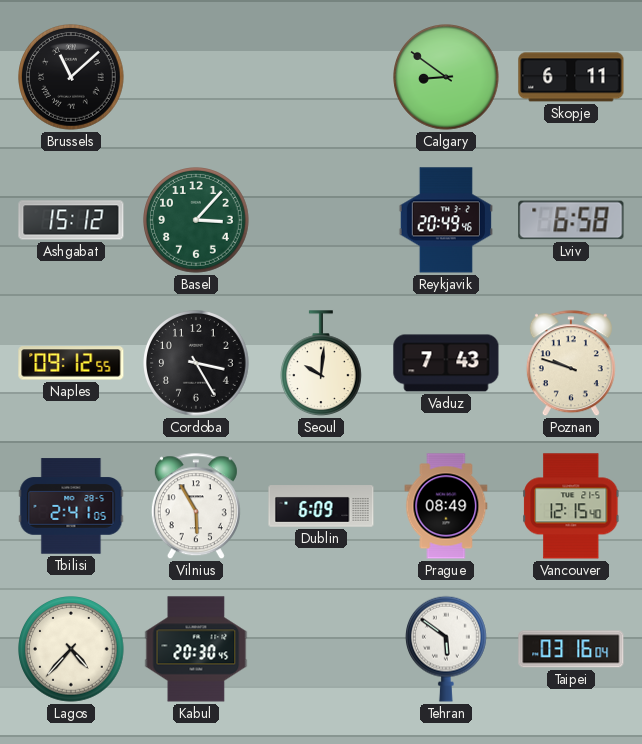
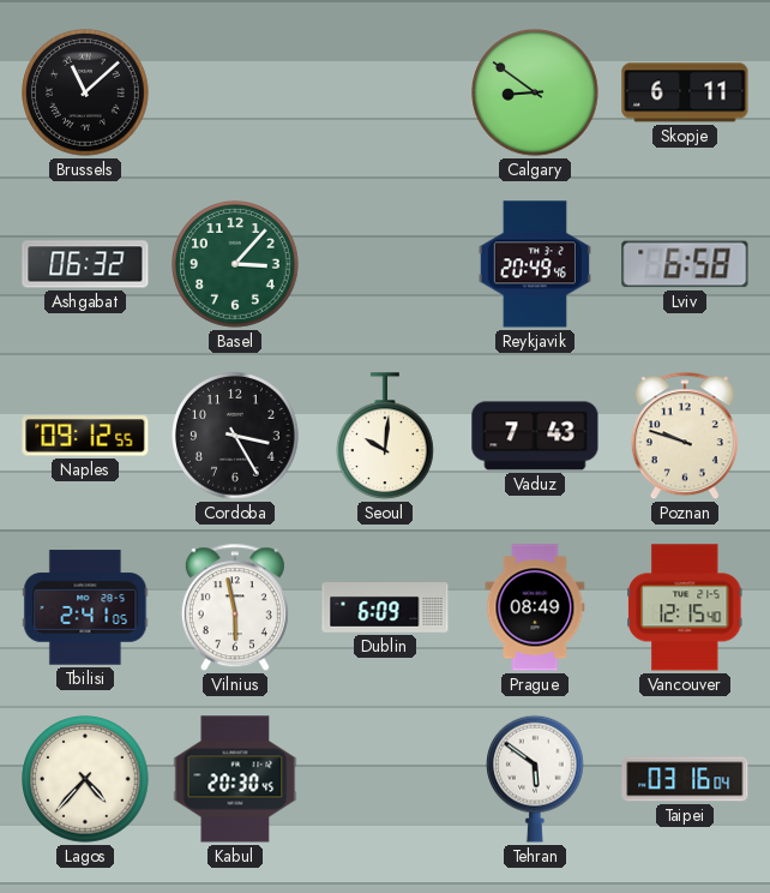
Ashgabat: 15:12 -> 06:32
Vilnius: 5:55 -> 5:58
